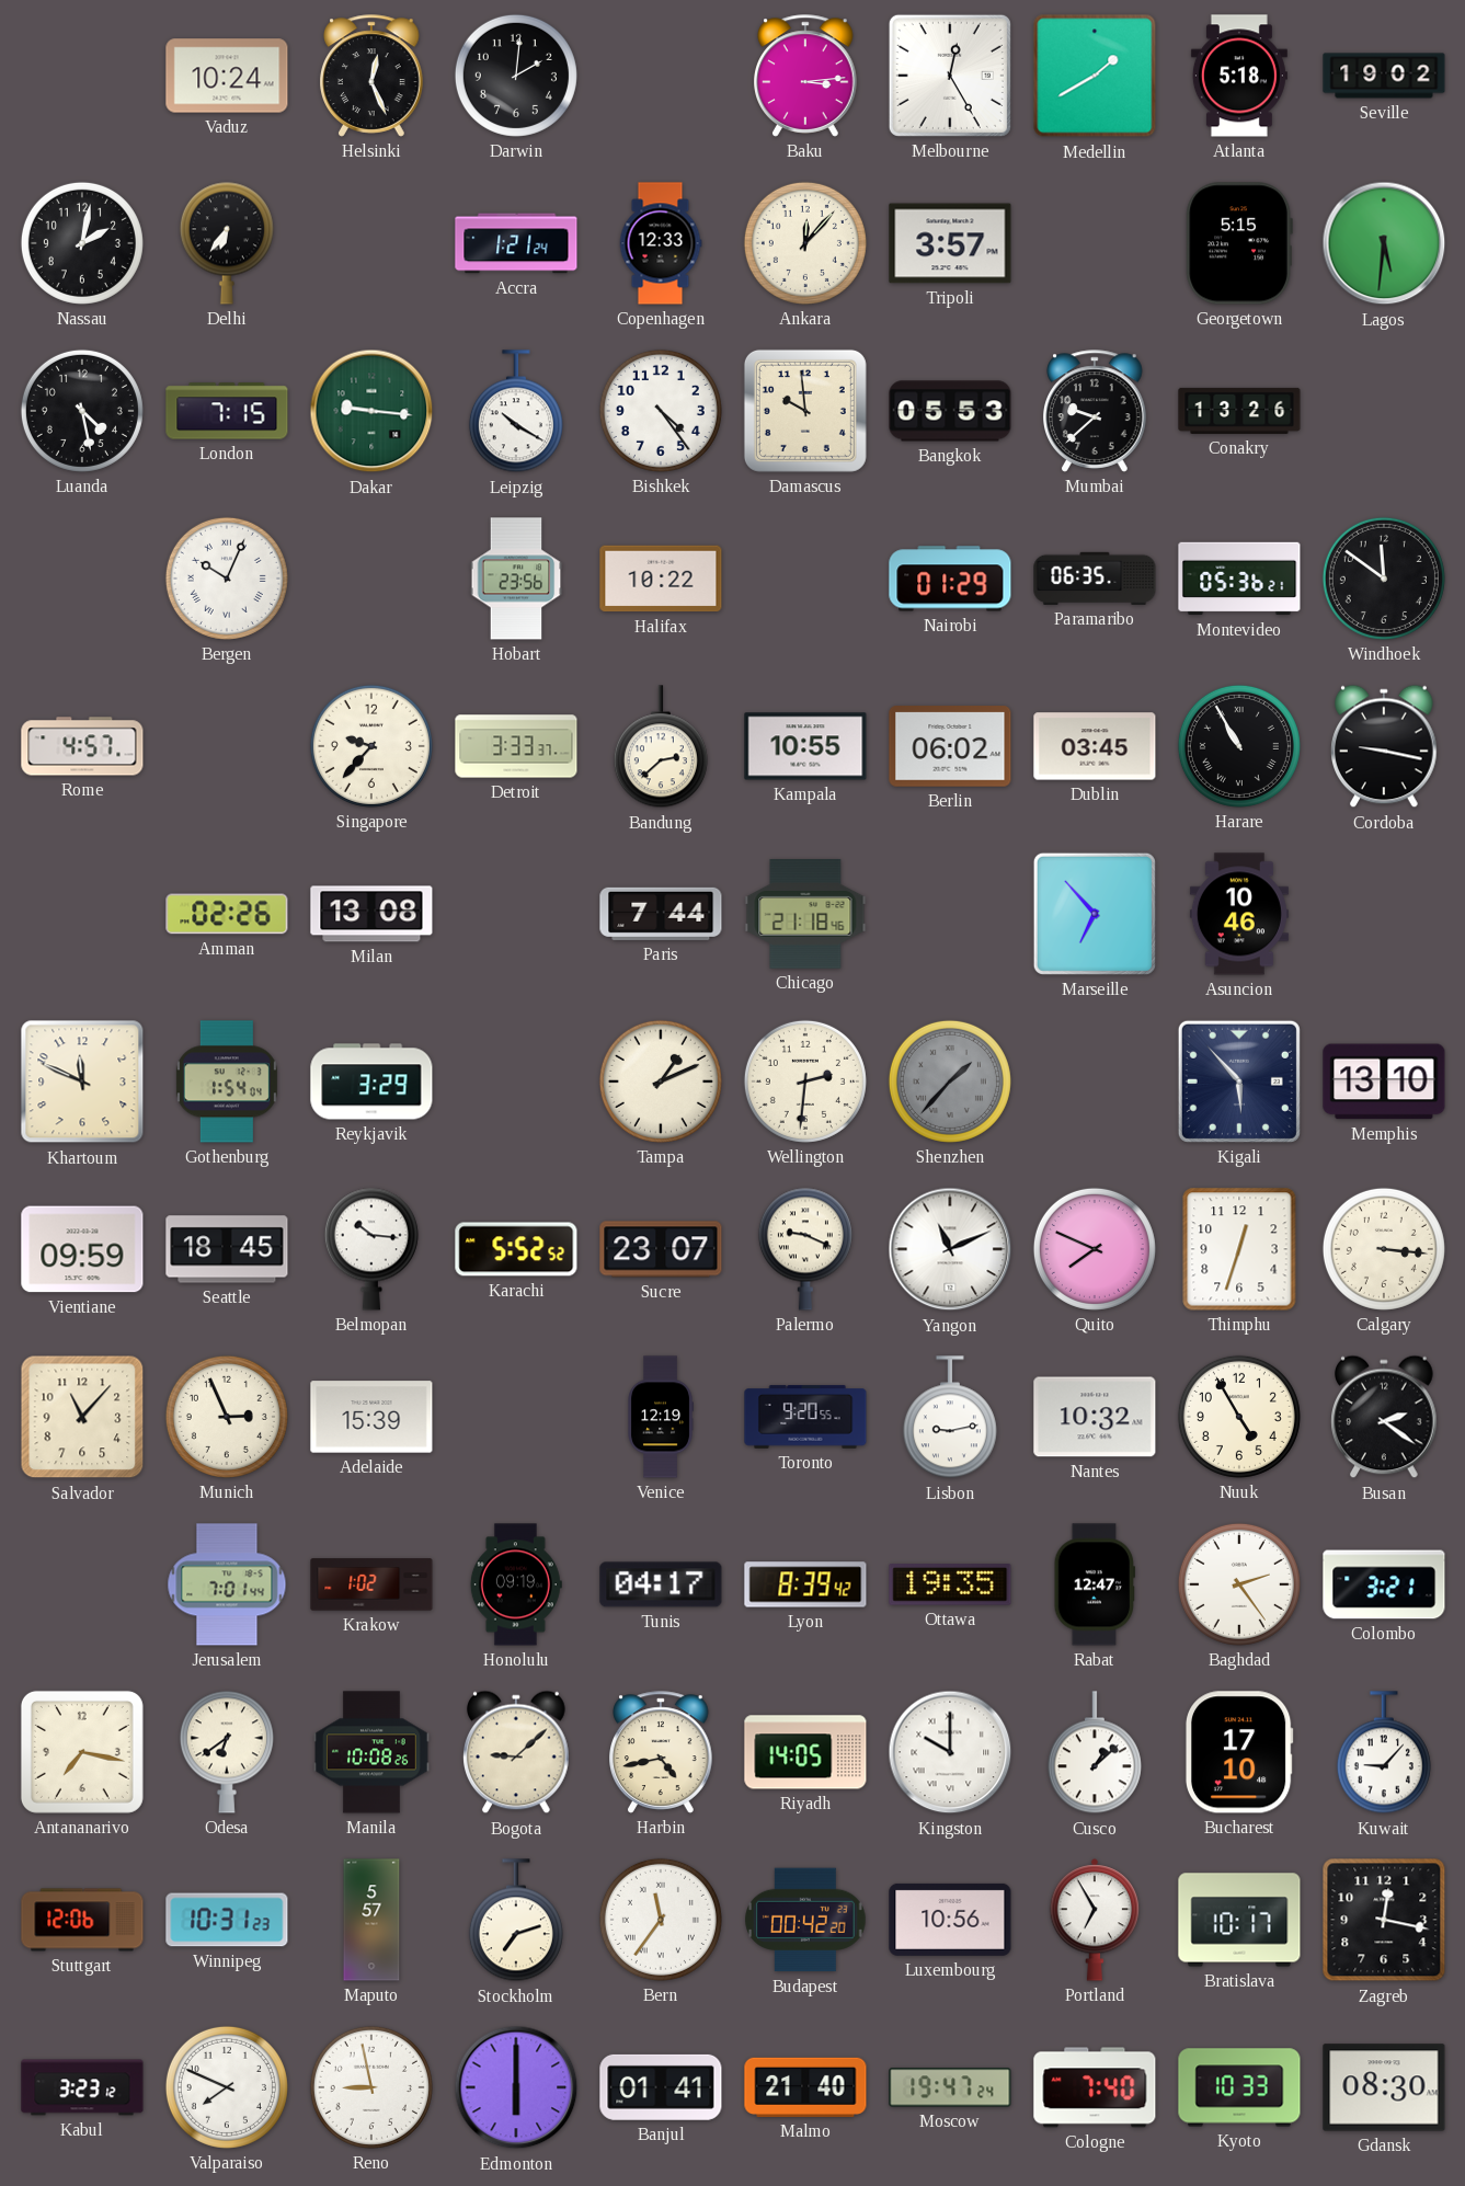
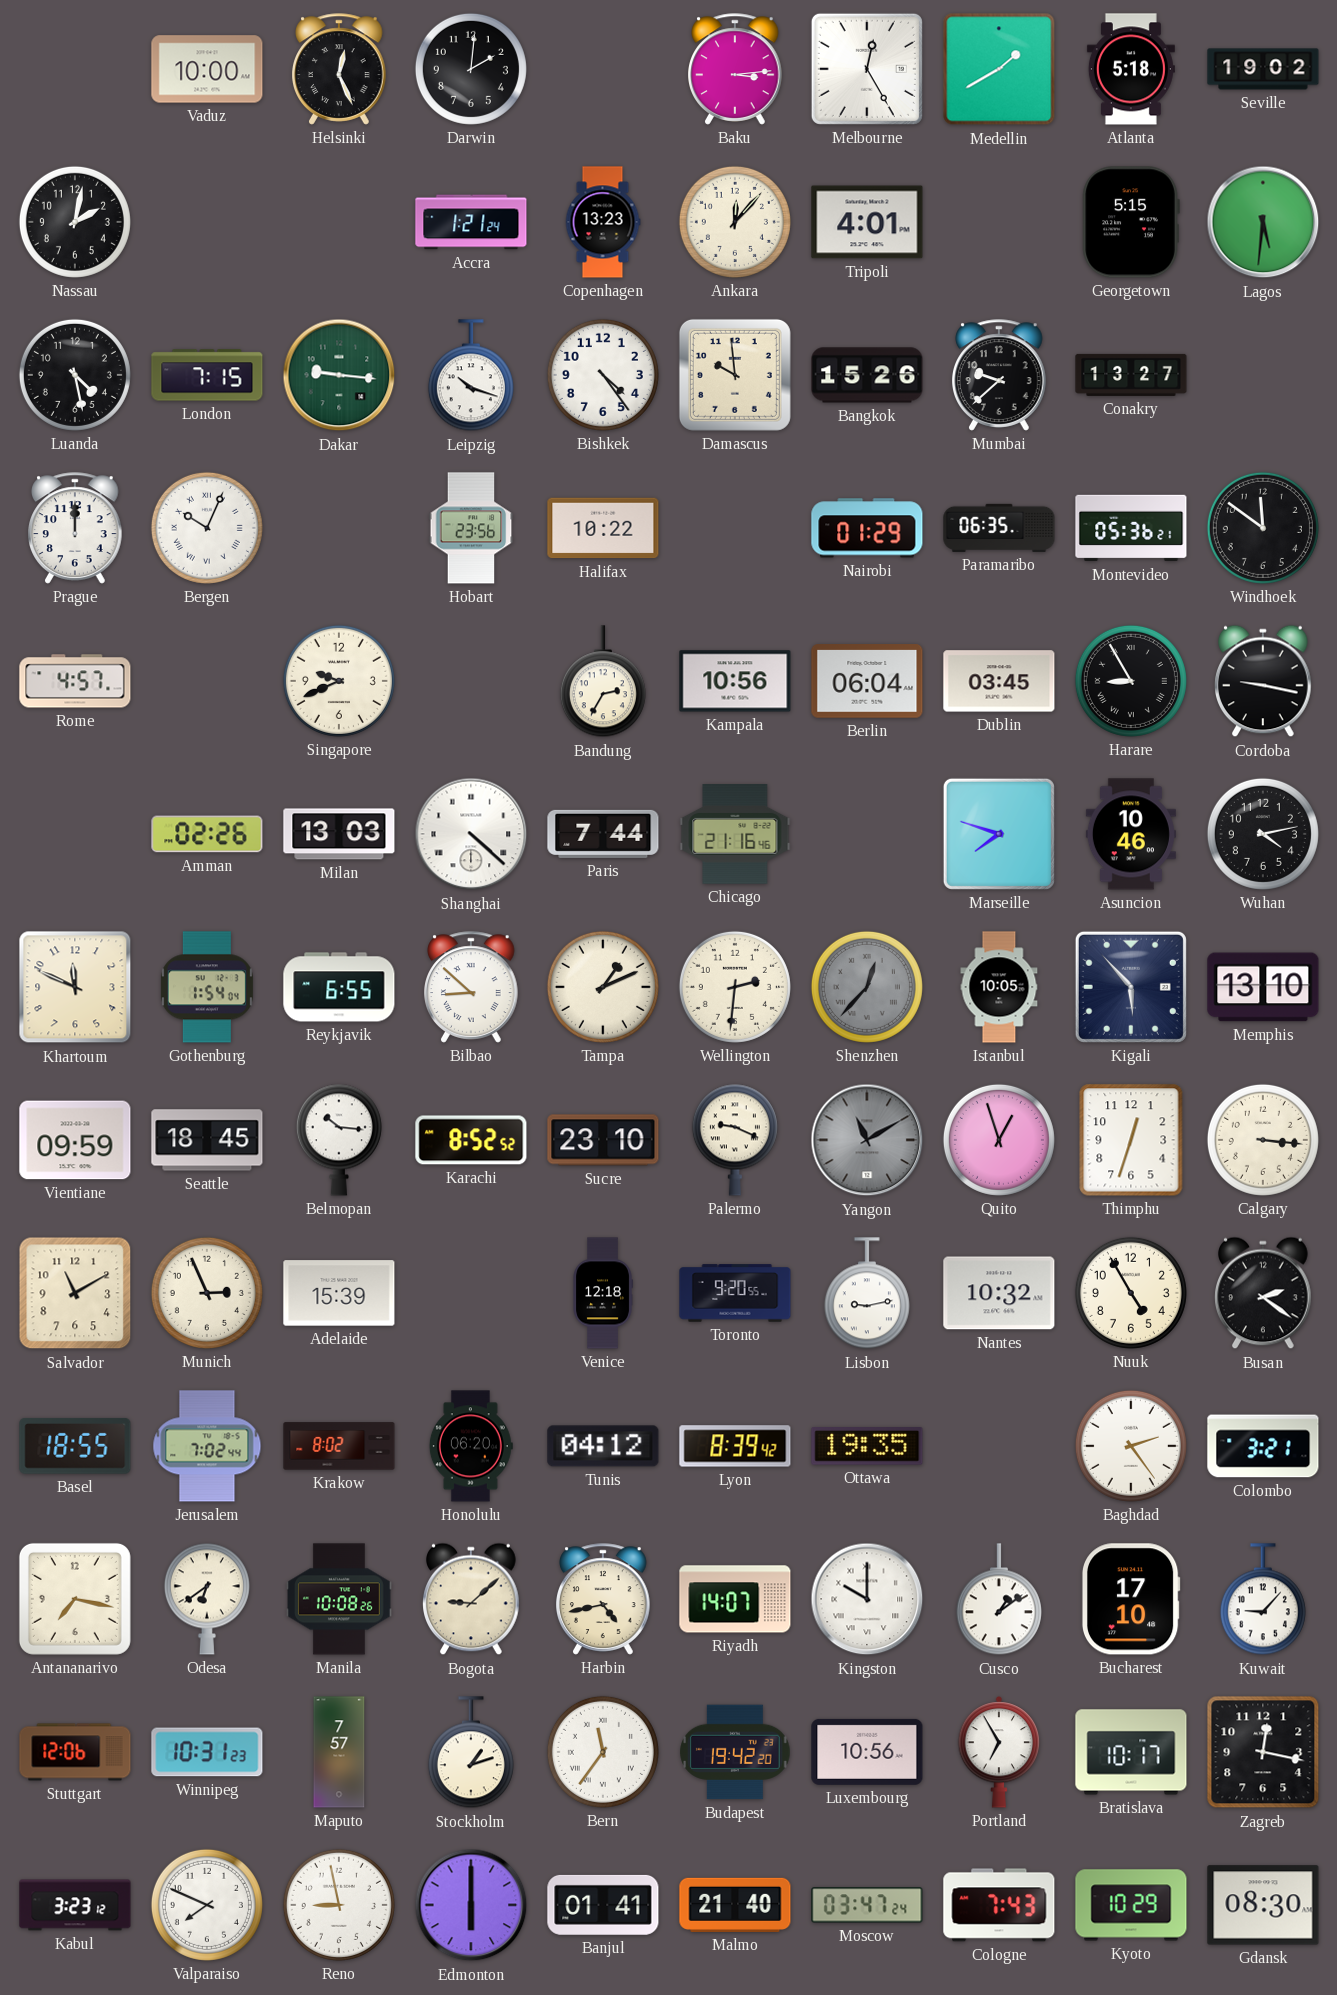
Vaduz: 10:24 -> 10:00
Delhi: 6:36 -> none
Copenhagen: 12:33 -> 13:23
Tripoli: 3:57 -> 4:01
Leipzig: 10:20 -> 10:18
Bangkok: 05:53 -> 15:26
Conakry: 13:26 -> 13:27
Prague: none -> 12:00
Singapore: 9:37 -> 9:41
Detroit: 3:33 -> none
Bandung: 2:38 -> 2:35
Kampala: 10:55 -> 10:56
Berlin: 06:02 -> 06:04
Harare: 10:55 -> 8:55
Milan: 13:08 -> 13:03
Shanghai: none -> 4:22
Chicago: 21:18 -> 21:16
Marseille: 6:53 -> 7:48
Wuhan: none -> 4:13
Reykjavik: 3:29 -> 6:55
Bilbao: none -> 8:52
Shenzhen: 1:37 -> 12:37
Istanbul: none -> 10:05
Karachi: 5:52 -> 8:52
Sucre: 23:07 -> 23:10
Yangon: 11:11 -> 11:10
Yangon dial: white -> grey
Quito: 7:49 -> 12:57
Salvador: 11:07 -> 11:10
Venice: 12:19 -> 12:18
Basel: none -> 18:55
Jerusalem: 7:01 -> 7:02
Krakow: 1:02 -> 8:02
Honolulu: 09:19 -> 06:20
Tunis: 04:17 -> 04:12
Rabat: 12:47 -> none
Riyadh: 14:05 -> 14:07
Cusco: 1:08 -> 1:09
Maputo: 5:57 -> 7:57
Stockholm: 7:12 -> 1:12
Budapest: 00:42 -> 19:42
Moscow: 19:47 -> 03:47
Cologne: 7:40 -> 7:43
Kyoto: 10:33 -> 10:29
